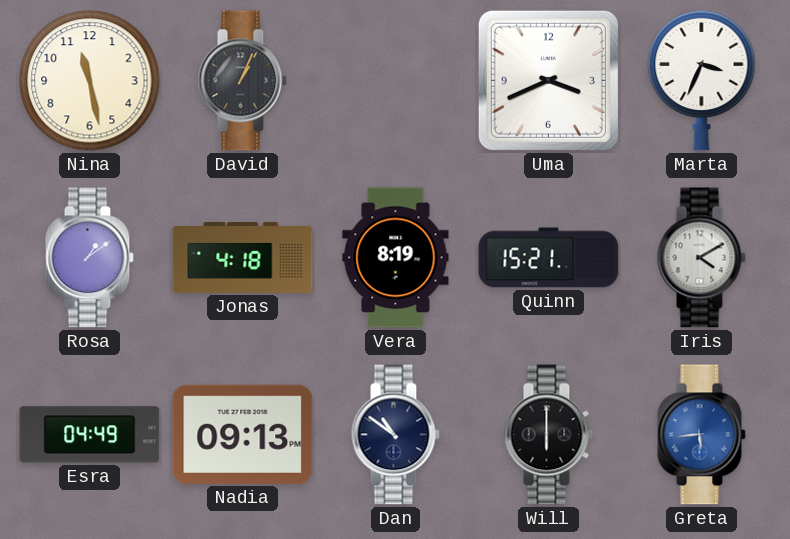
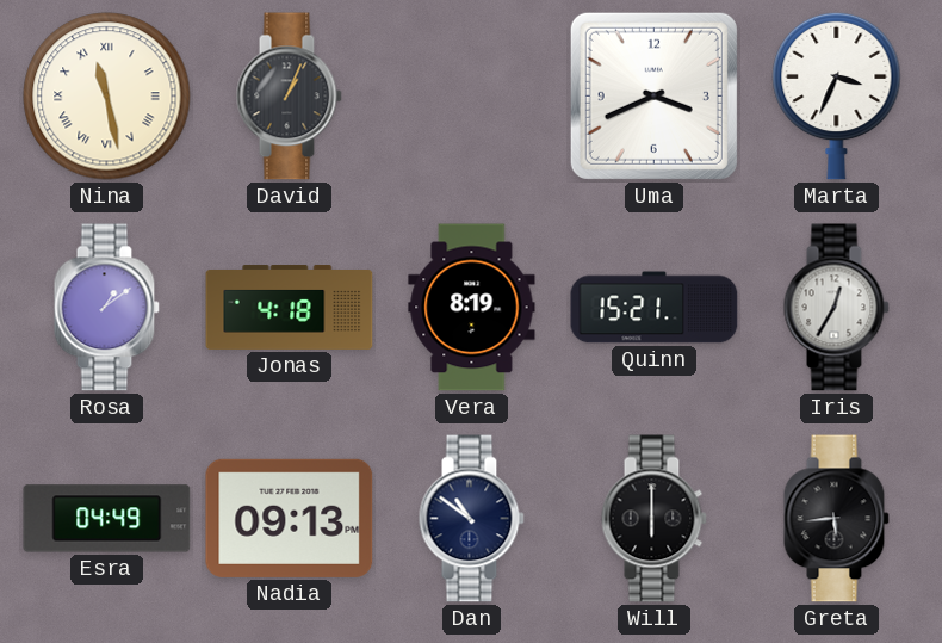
Nina numerals: Arabic -> Roman
Iris: 4:10 -> 12:35
Greta dial: blue -> black
